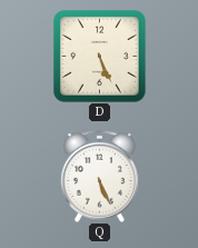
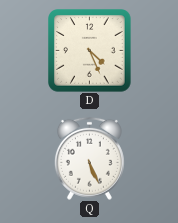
D: 5:26 -> 4:26
